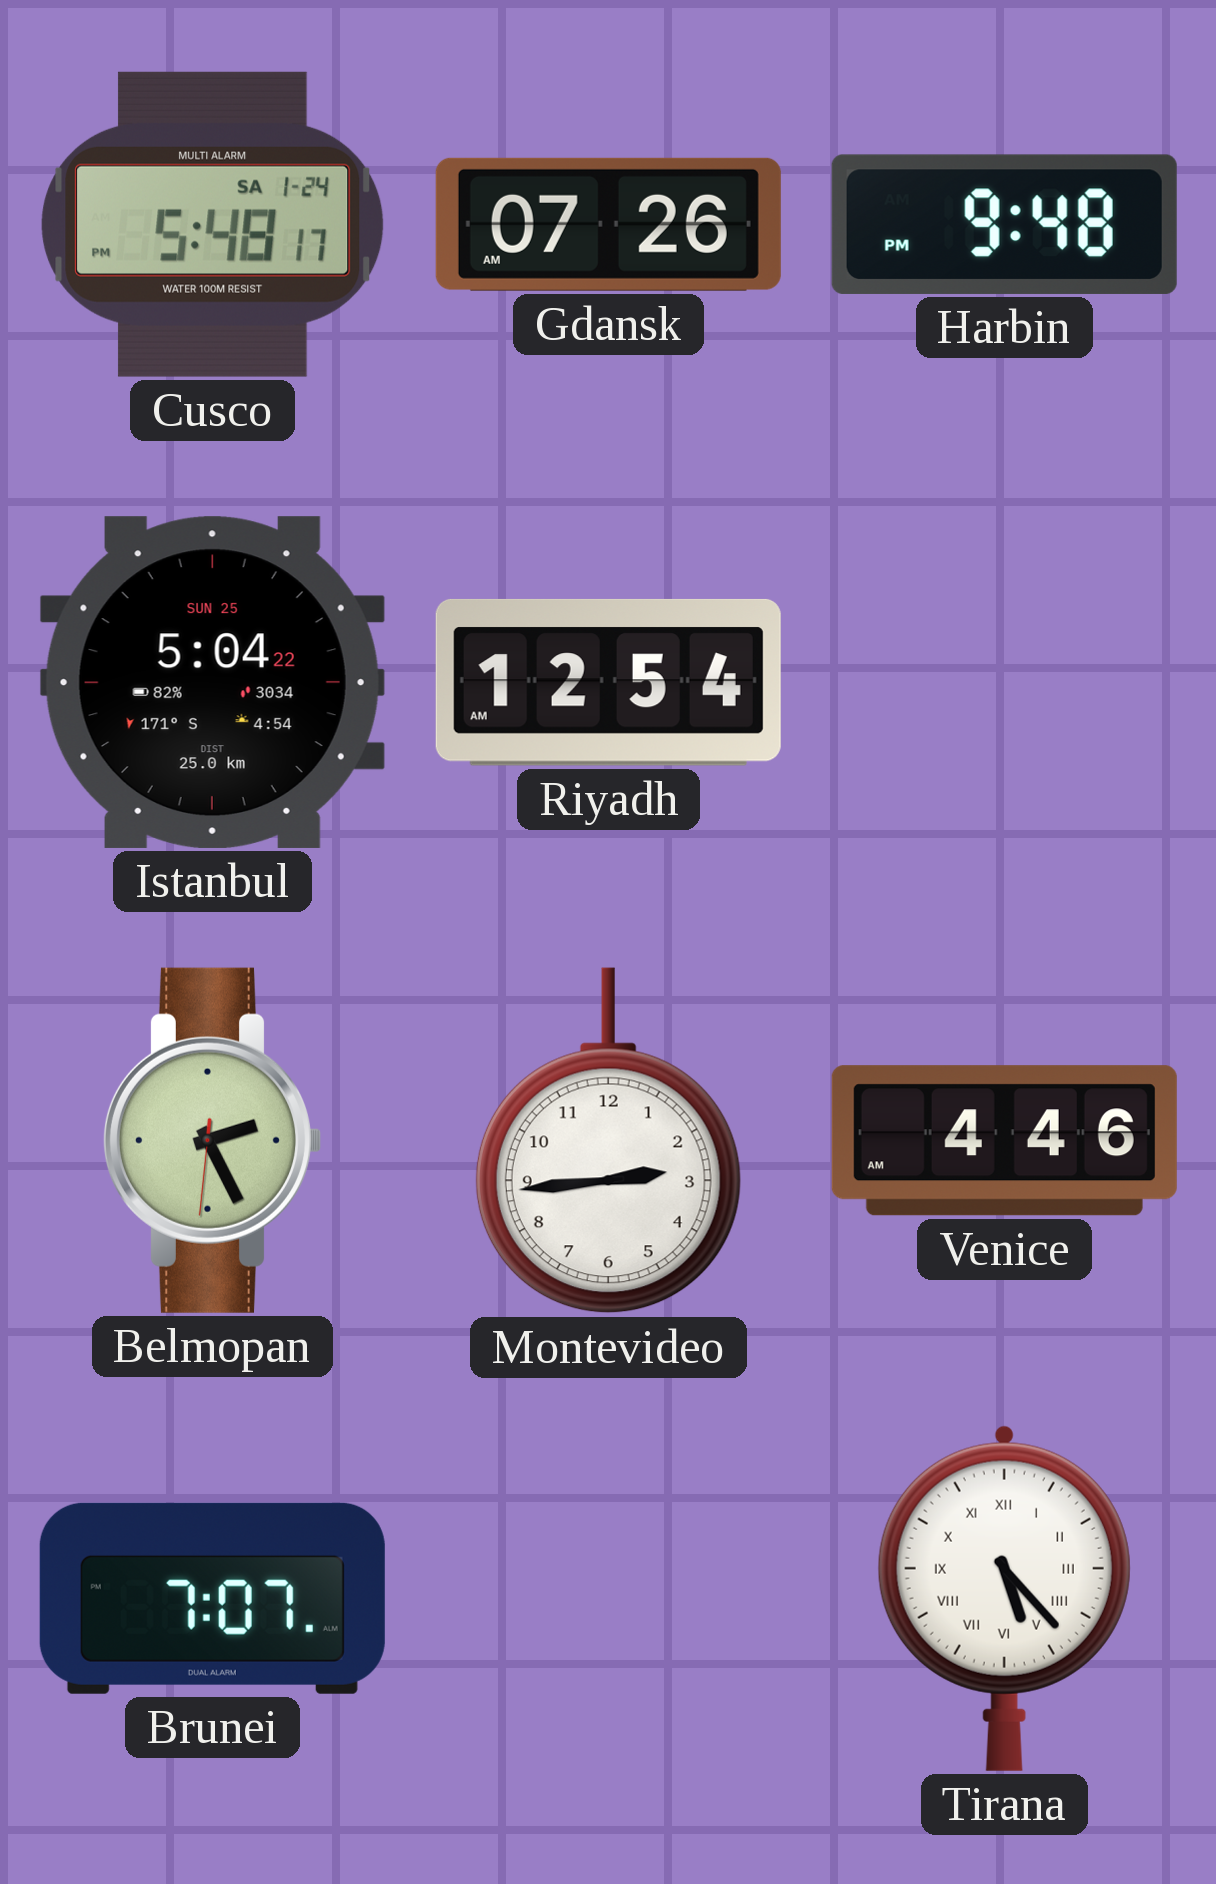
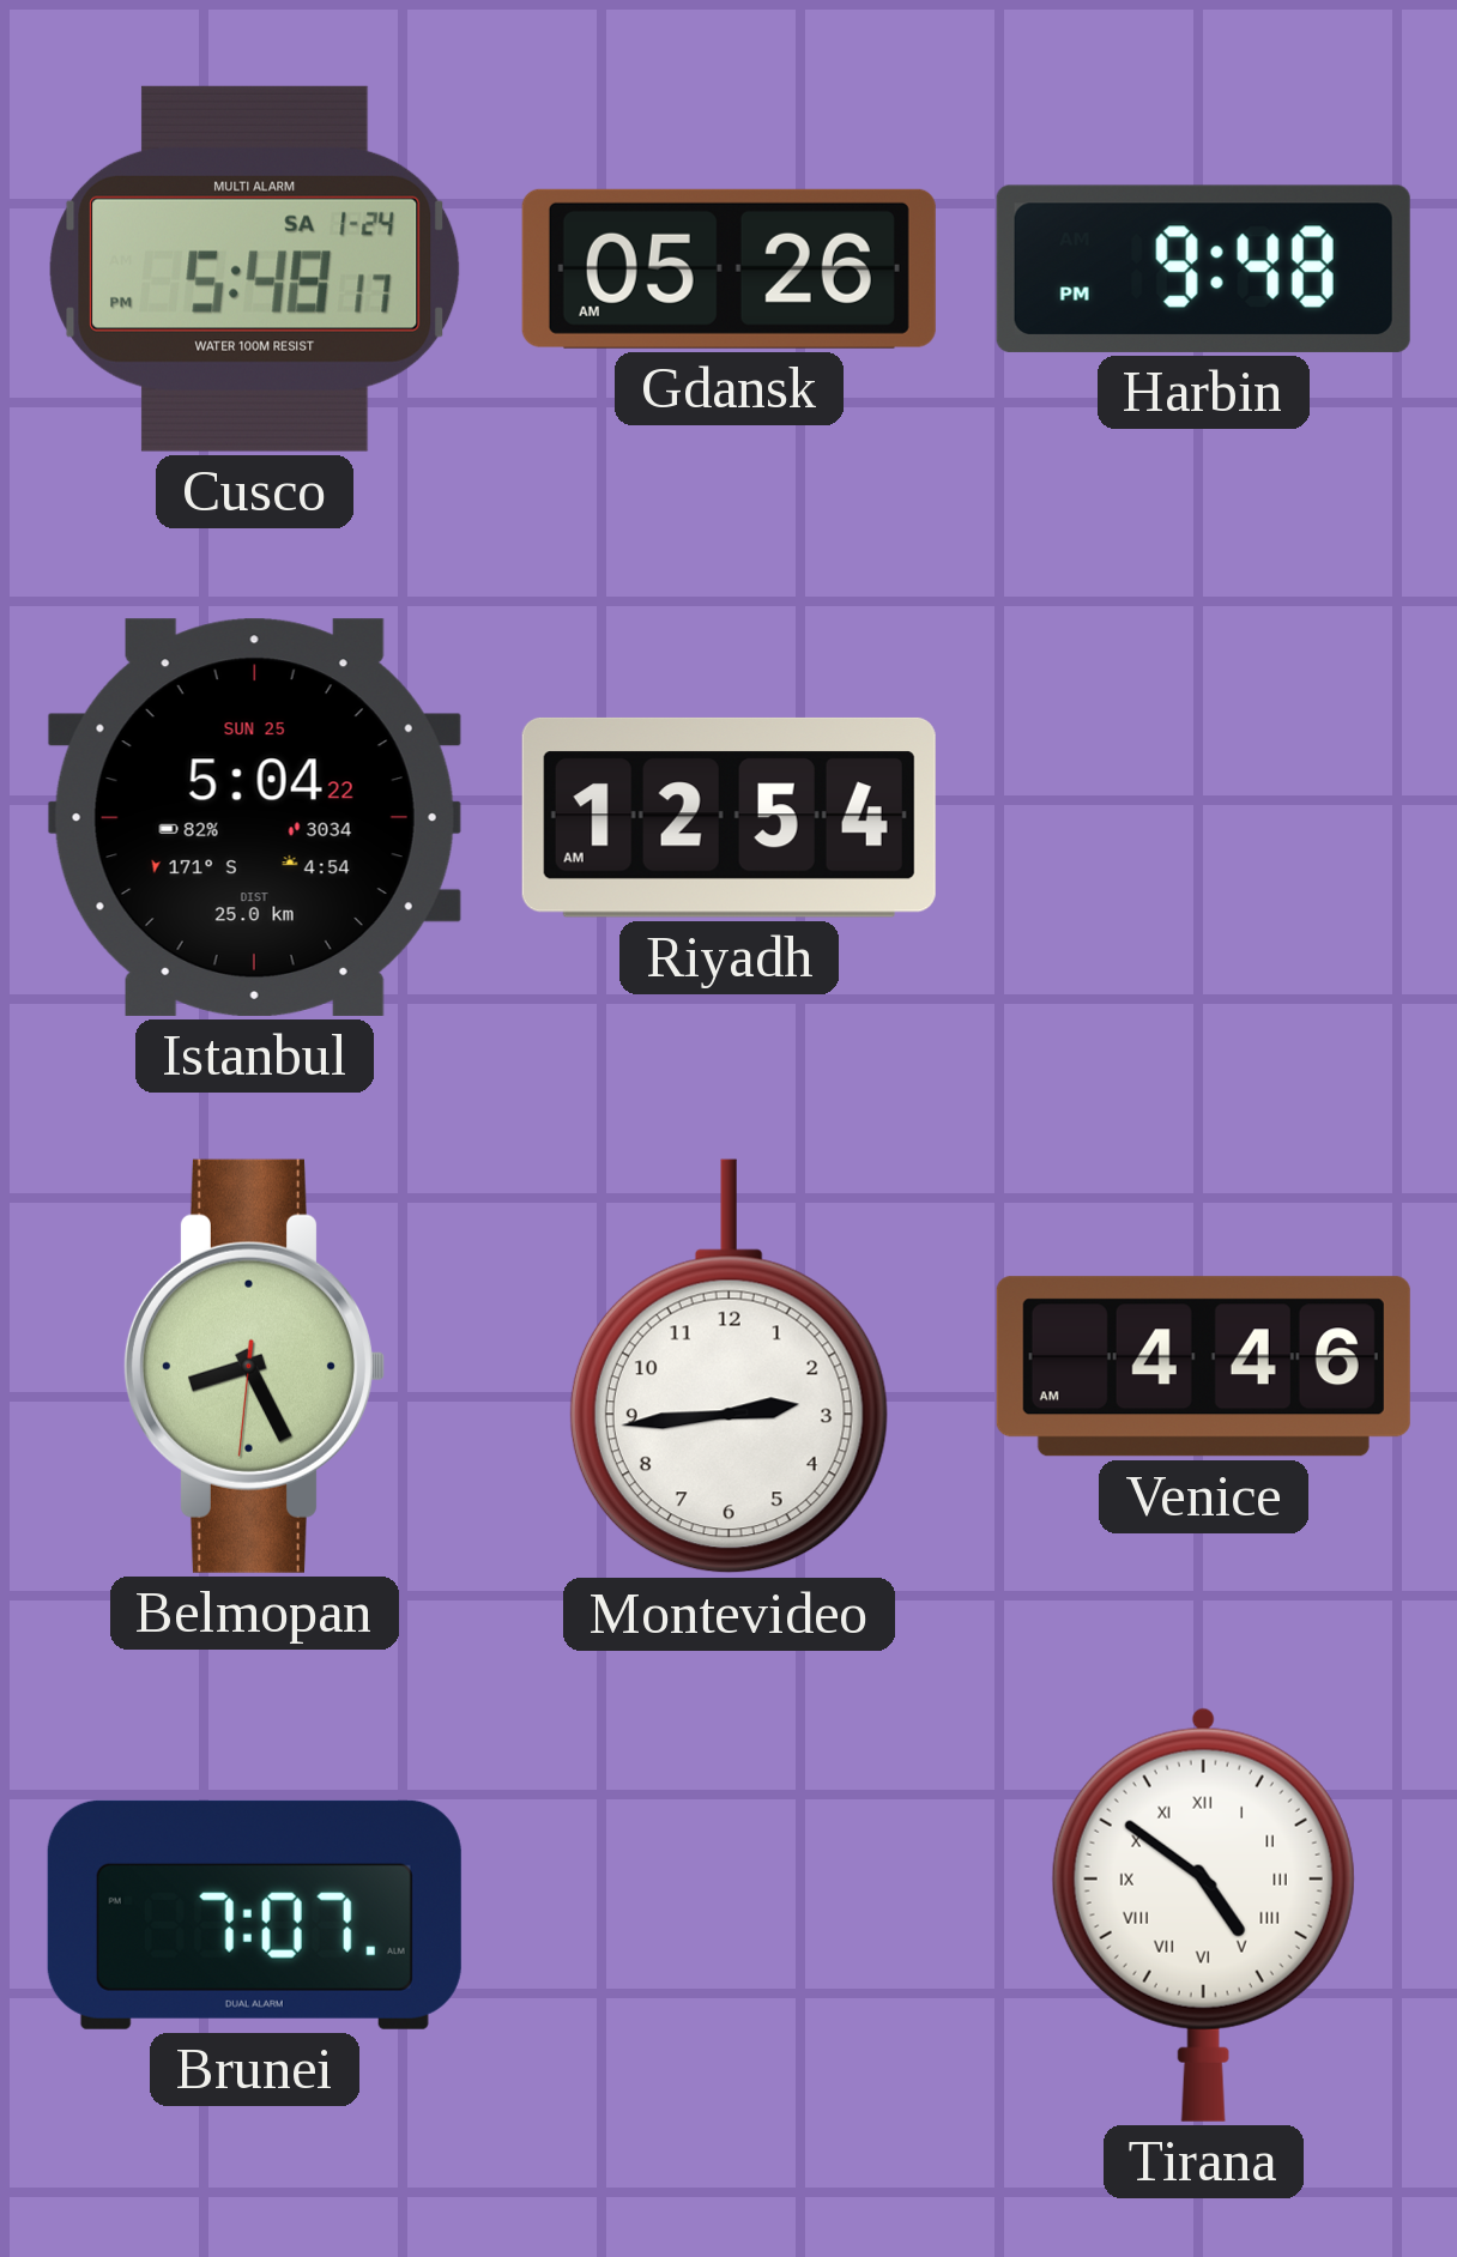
Gdansk: 07:26 -> 05:26
Belmopan: 2:25 -> 8:25
Tirana: 5:23 -> 4:51
